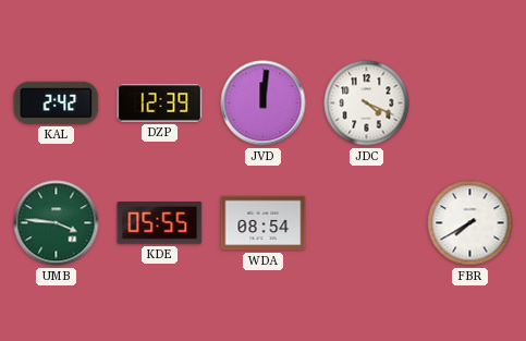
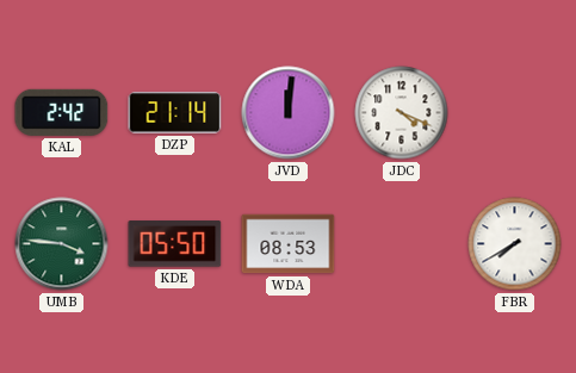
DZP: 12:39 -> 21:14
KDE: 05:55 -> 05:50
WDA: 08:54 -> 08:53
